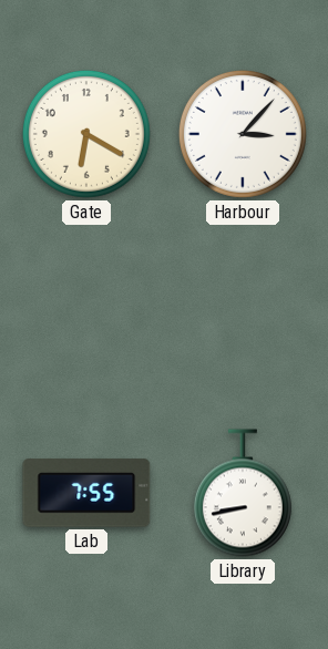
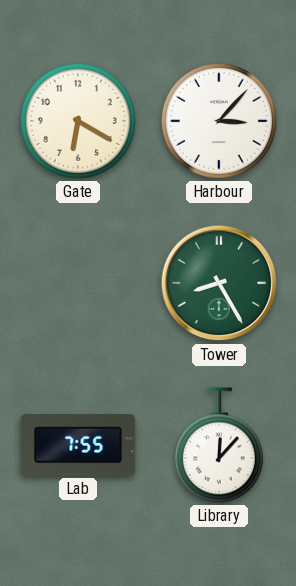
Tower: none -> 8:25
Library: 8:43 -> 12:07
